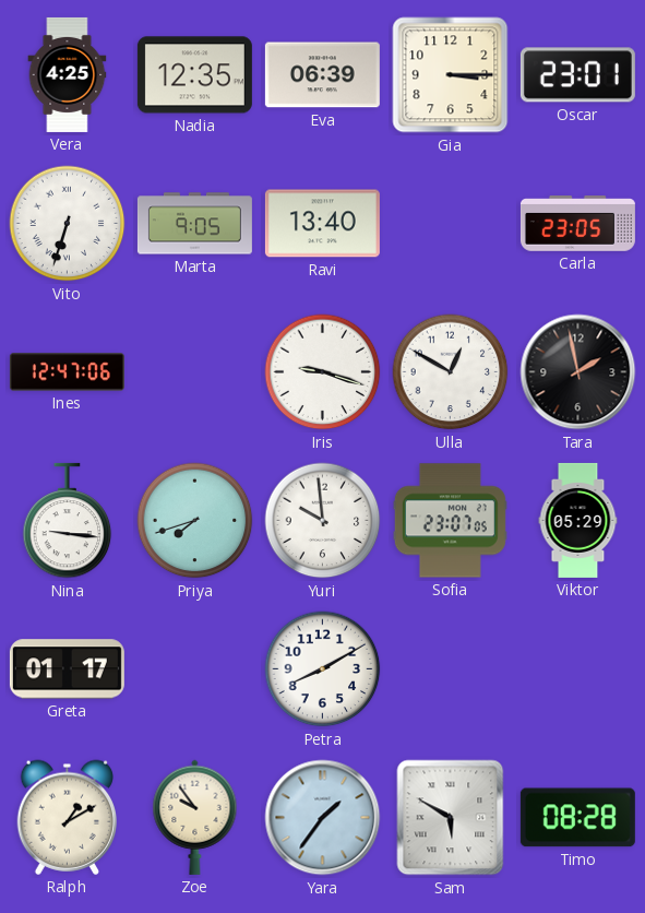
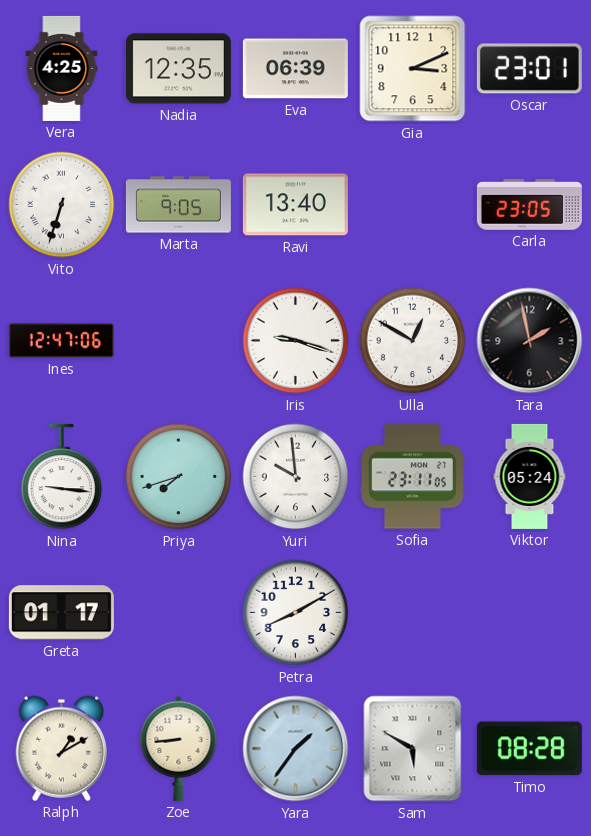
Gia: 3:15 -> 3:11
Sofia: 23:07 -> 23:11
Viktor: 05:29 -> 05:24
Zoe: 9:54 -> 8:44
